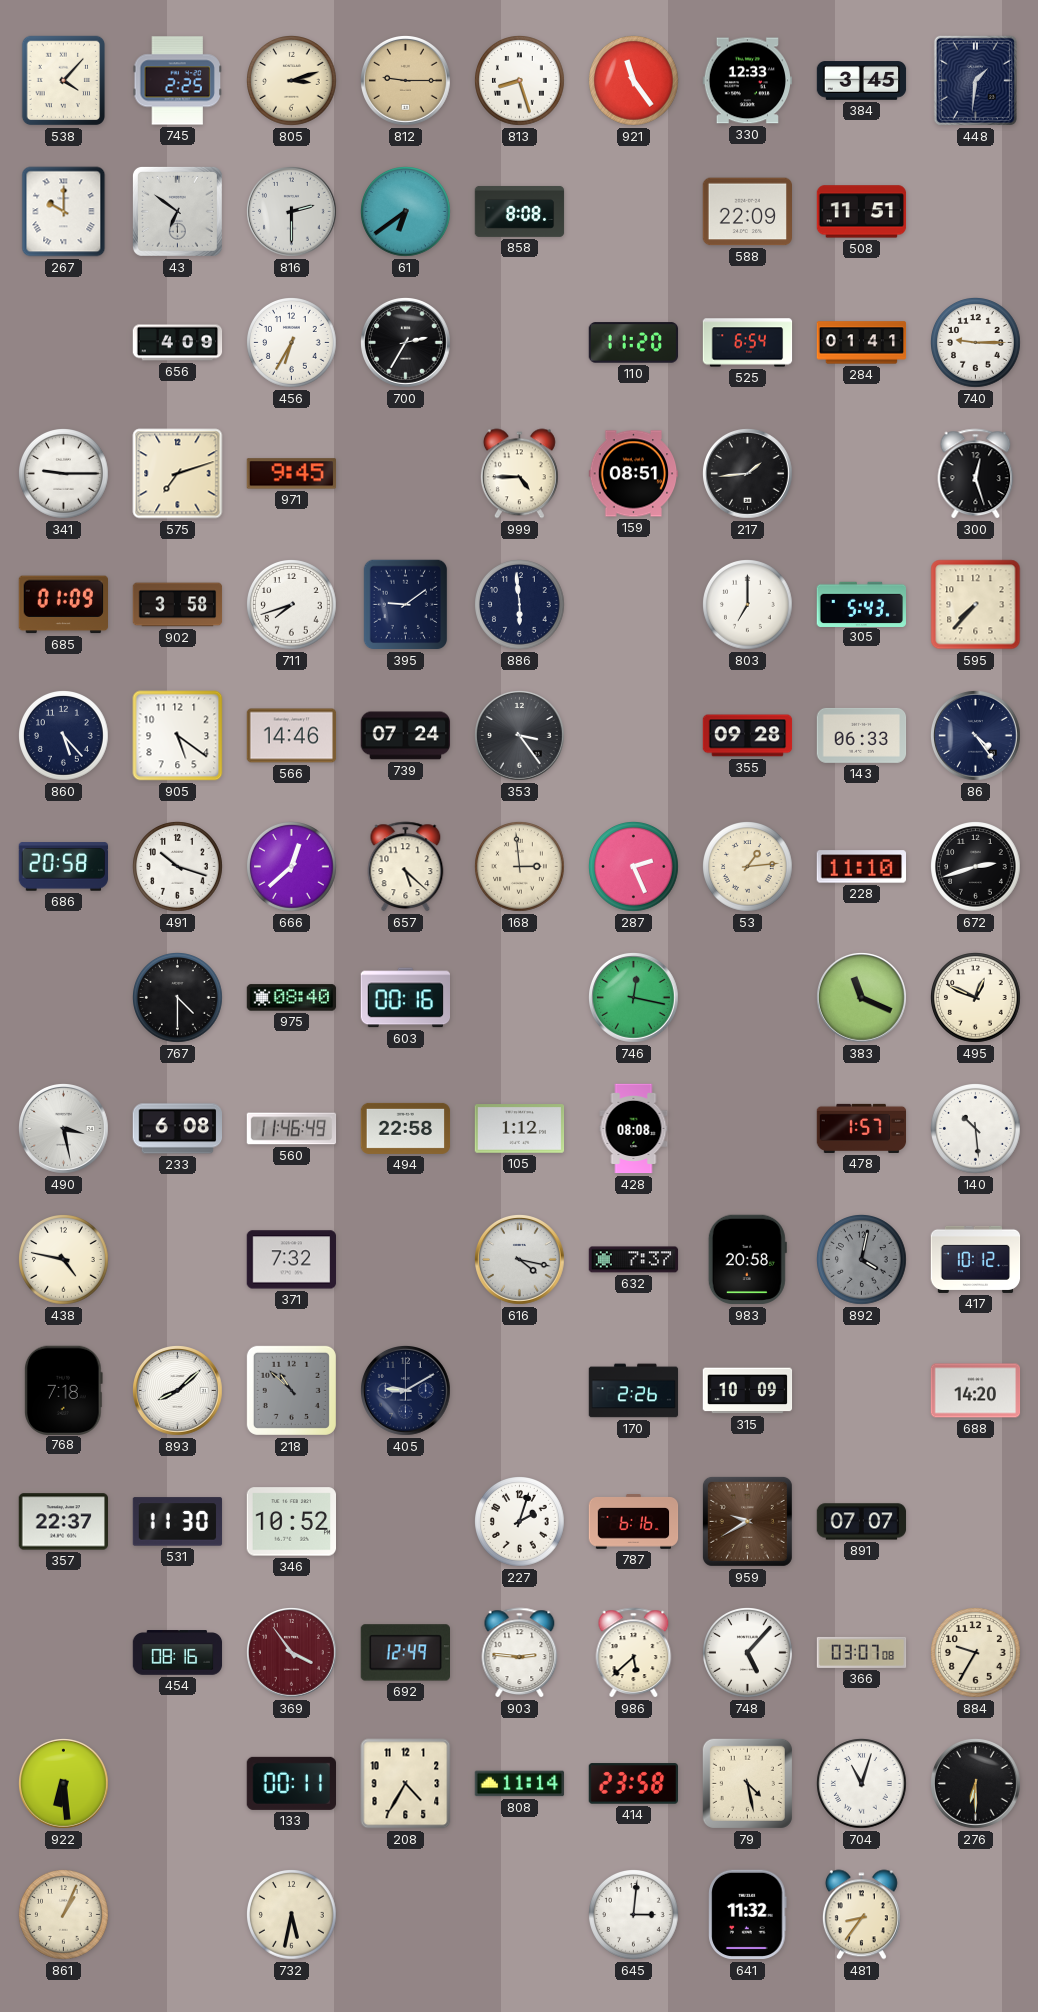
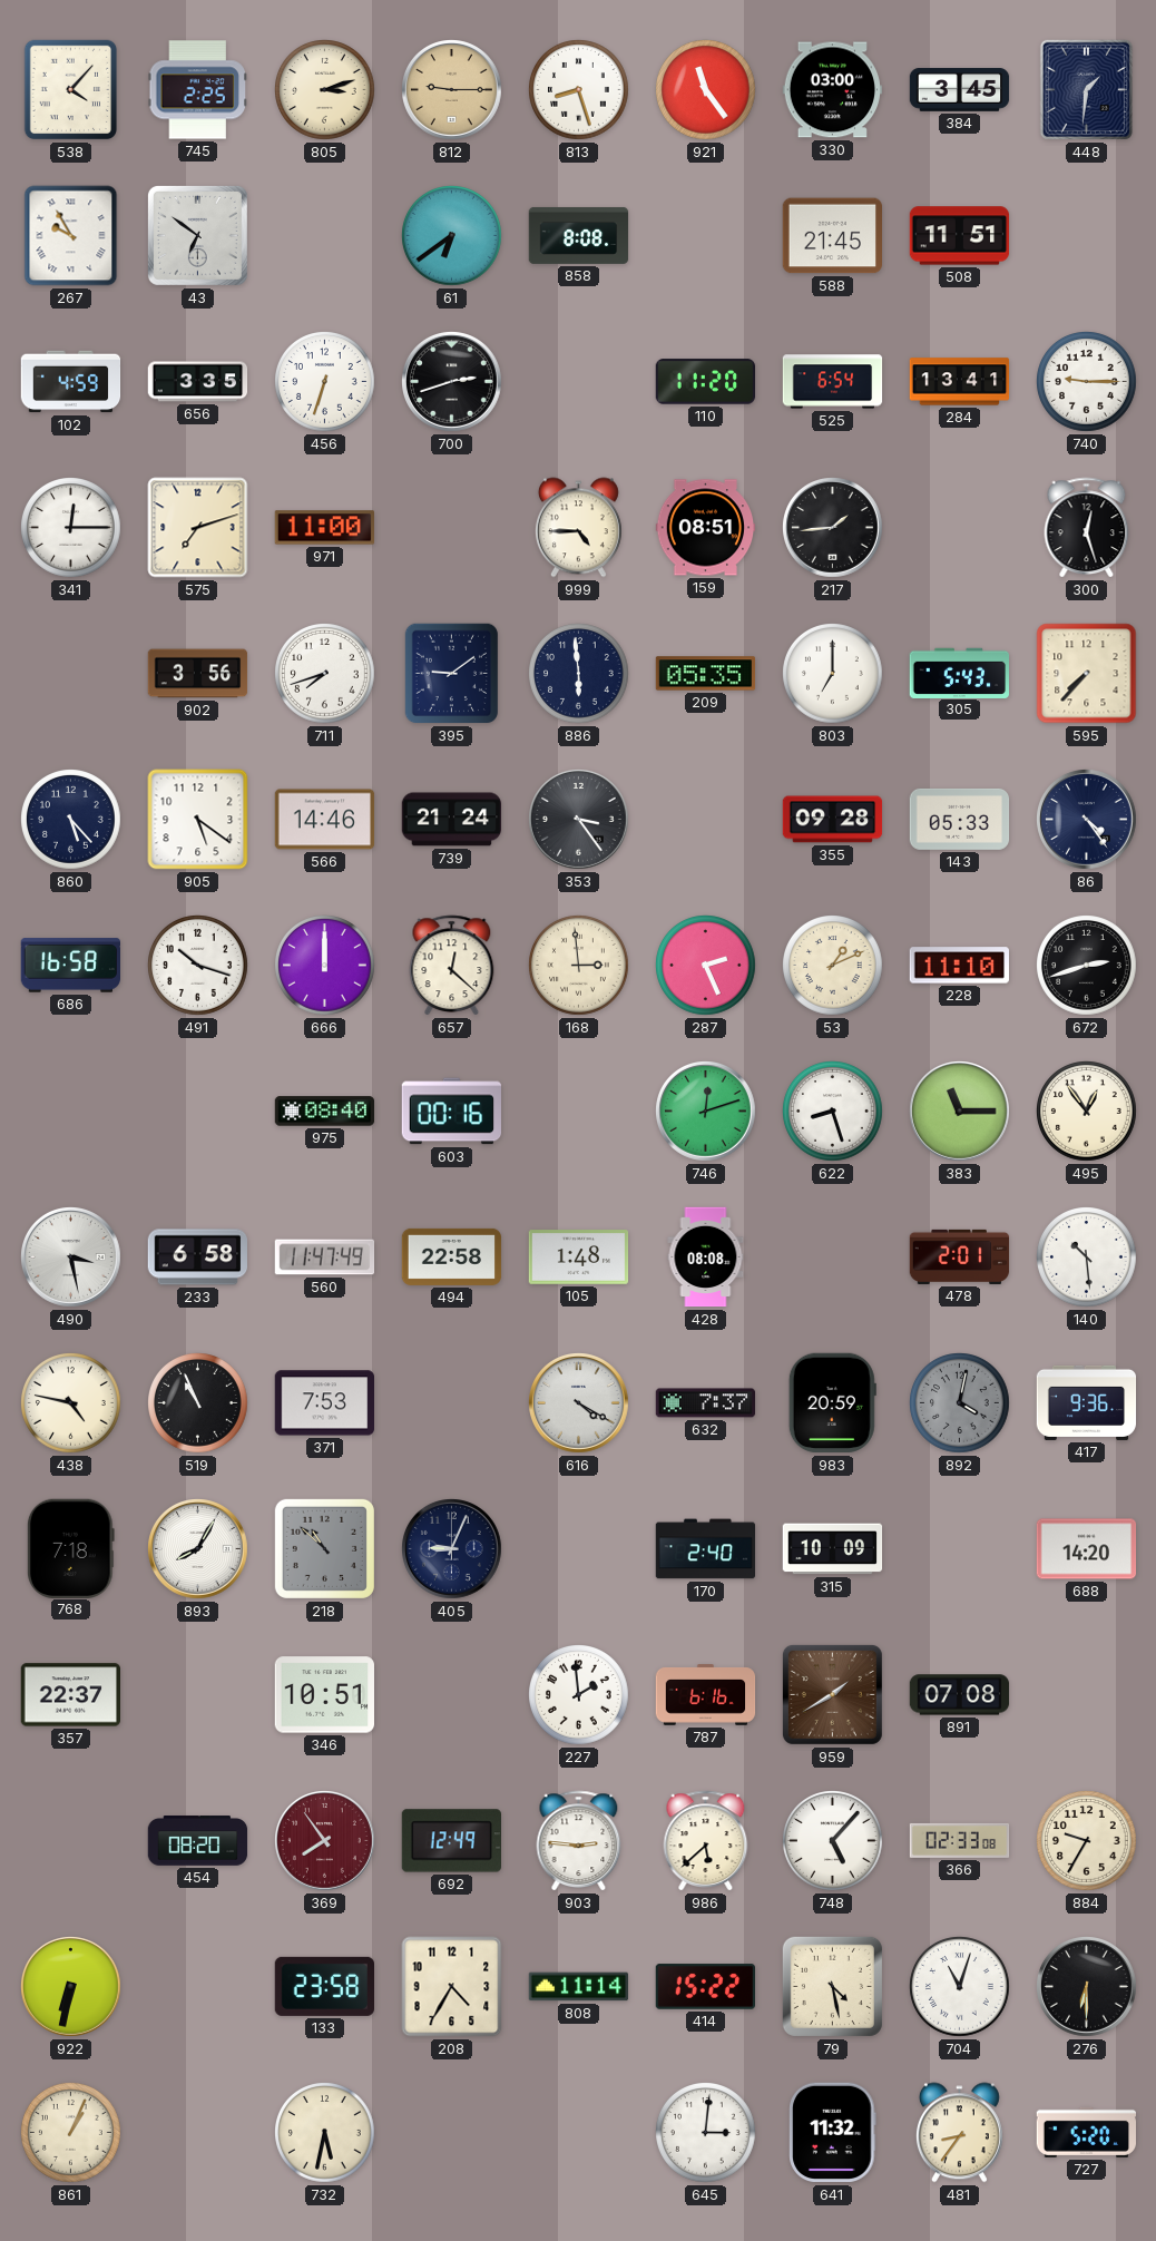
330: 12:33 -> 03:00
267: 10:00 -> 9:55
816: 2:30 -> none
588: 22:09 -> 21:45
102: none -> 4:59
656: 4:09 -> 3:35
456: 6:35 -> 6:33
700: 2:35 -> 2:42
284: 01:41 -> 13:41
341: 9:15 -> 12:15
971: 9:45 -> 11:00
685: 01:09 -> none
902: 3:58 -> 3:56
209: none -> 05:35
739: 07:24 -> 21:24
143: 06:33 -> 05:33
686: 20:58 -> 16:58
666: 12:38 -> 12:00
657: 5:22 -> 12:22
53: 1:14 -> 1:11
767: 4:30 -> none
746: 12:17 -> 12:12
622: none -> 8:27
383: 11:19 -> 11:15
495: 12:49 -> 12:54
233: 6:08 -> 6:58
560: 11:46 -> 11:47
105: 1:12 -> 1:48
478: 1:57 -> 2:01
519: none -> 10:56
371: 7:32 -> 7:53
616: 4:17 -> 4:20
983: 20:58 -> 20:59
417: 10:12 -> 9:36
893: 8:08 -> 8:05
405: 9:10 -> 9:04
170: 2:26 -> 2:40
531: 11:30 -> none
346: 10:52 -> 10:51
227: 2:03 -> 1:59
959: 9:40 -> 1:40
891: 07:07 -> 07:08
454: 08:16 -> 08:20
369: 3:54 -> 7:54
366: 03:07 -> 02:33
922: 6:29 -> 6:32
133: 00:11 -> 23:58
414: 23:58 -> 15:22
727: none -> 5:20
